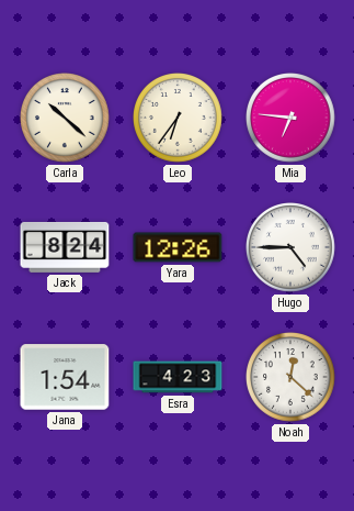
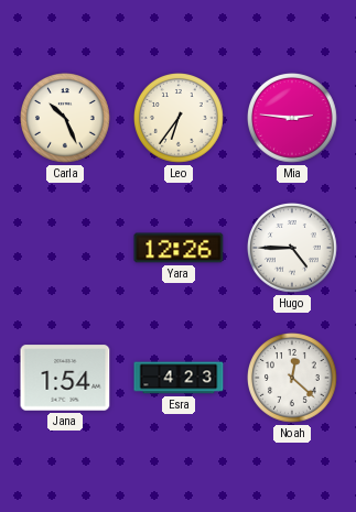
Carla: 10:22 -> 10:26
Mia: 6:46 -> 2:46
Jack: 8:24 -> none
